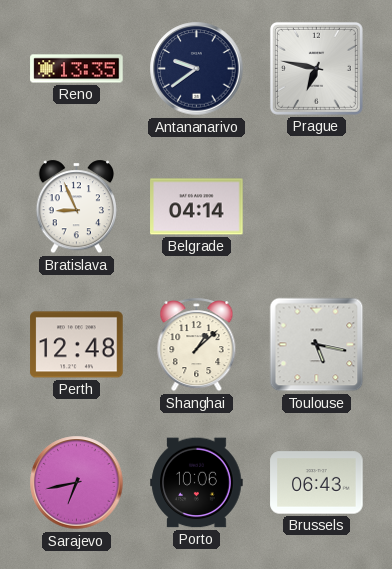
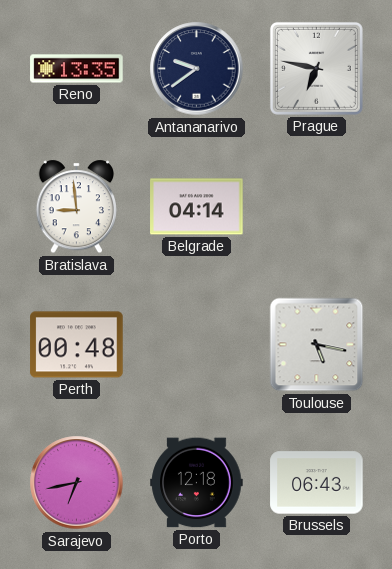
Bratislava: 8:56 -> 8:59
Perth: 12:48 -> 00:48
Shanghai: 1:08 -> none
Porto: 10:06 -> 12:18
